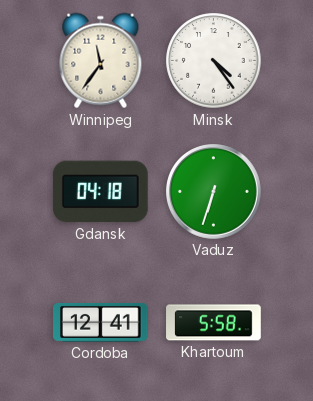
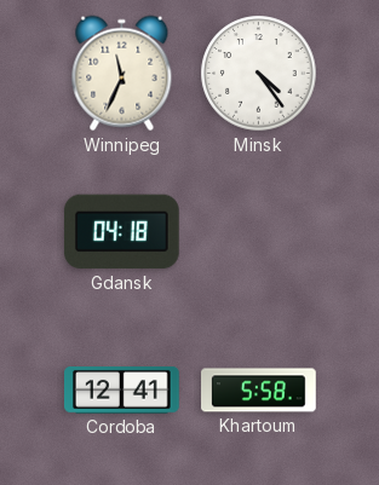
Winnipeg: 11:36 -> 11:34
Vaduz: 6:33 -> none
